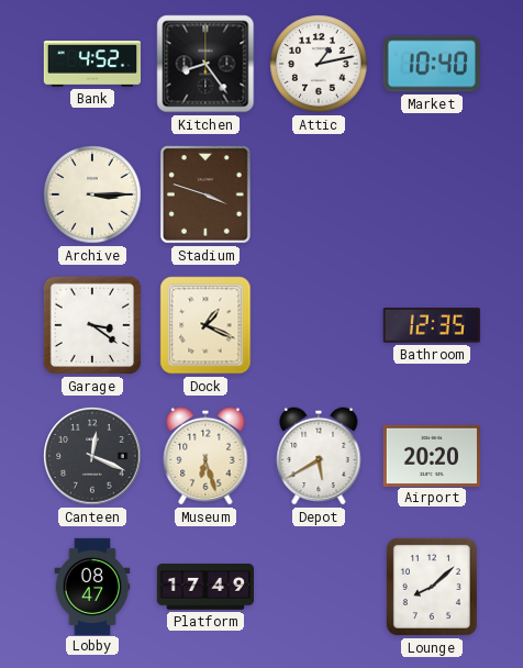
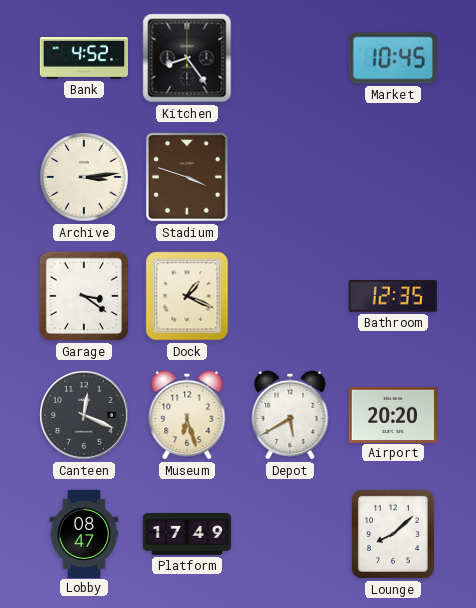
Attic: 1:13 -> none
Market: 10:40 -> 10:45
Archive: 3:15 -> 3:14
